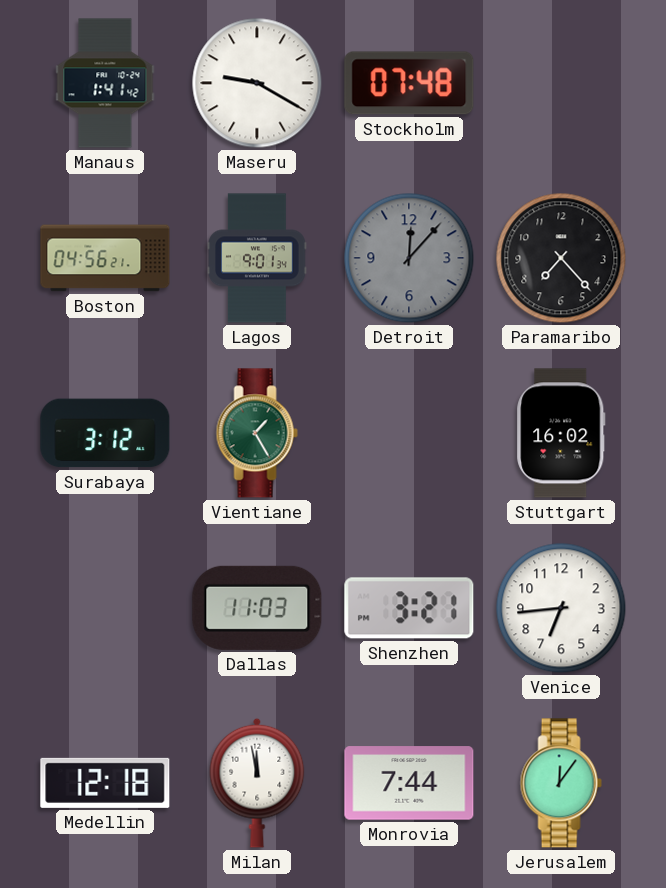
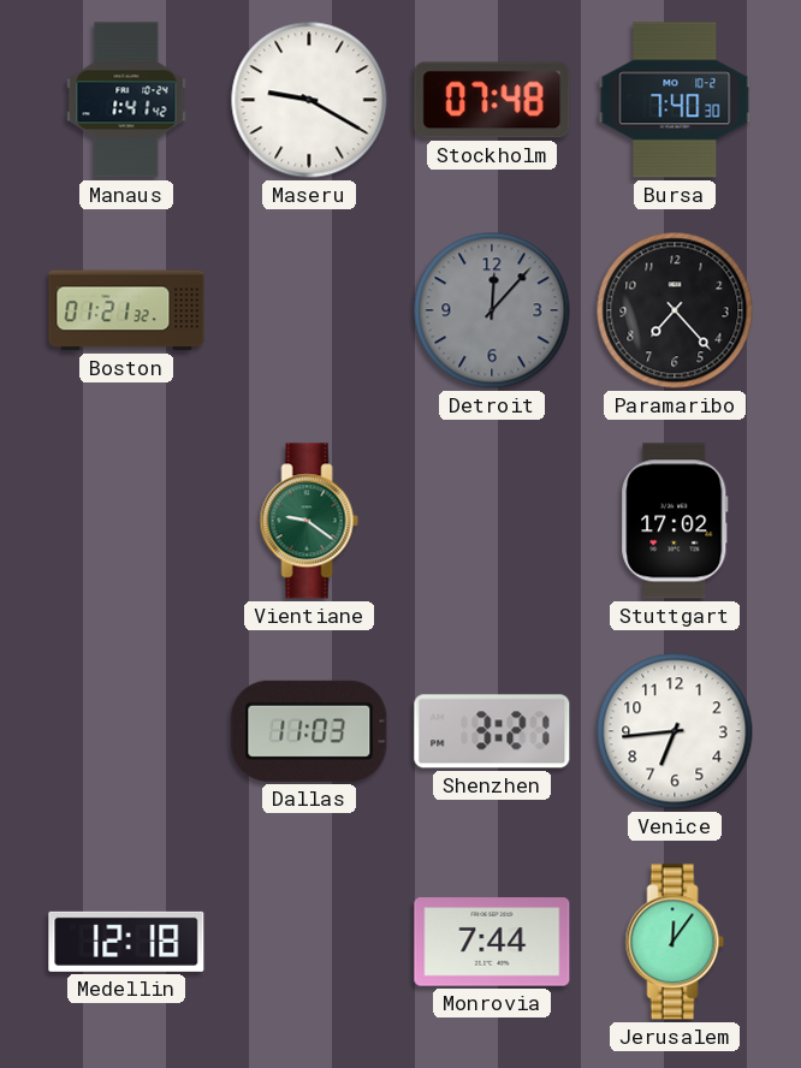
Bursa: none -> 7:40
Boston: 04:56 -> 01:21
Lagos: 9:01 -> none
Surabaya: 3:12 -> none
Vientiane: 1:25 -> 9:21
Stuttgart: 16:02 -> 17:02
Milan: 11:58 -> none
